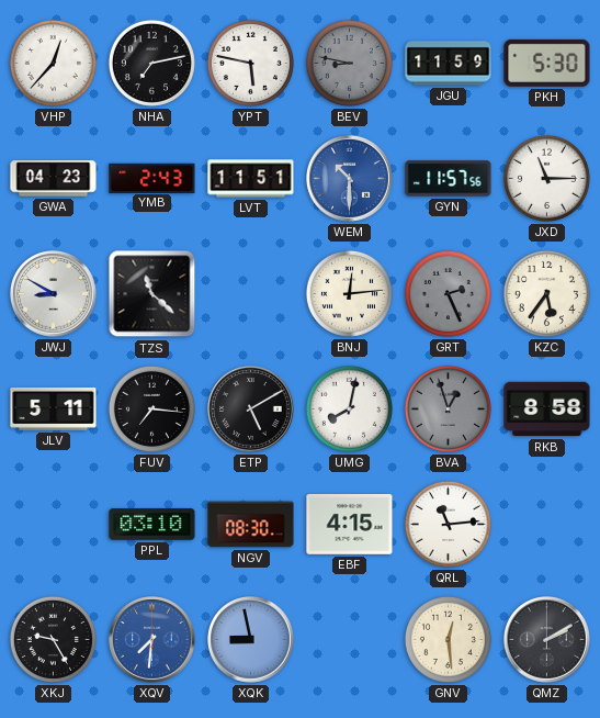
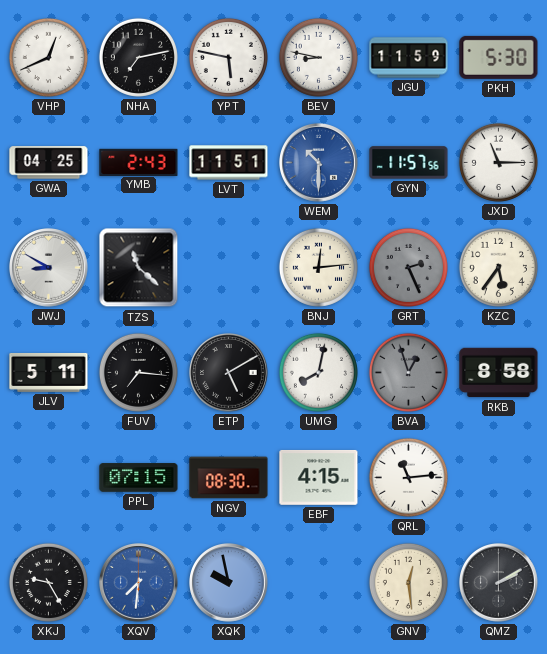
VHP: 12:37 -> 12:41
BEV dial: grey -> white
GWA: 04:23 -> 04:25
PPL: 03:10 -> 07:15
XQK: 8:58 -> 9:58
